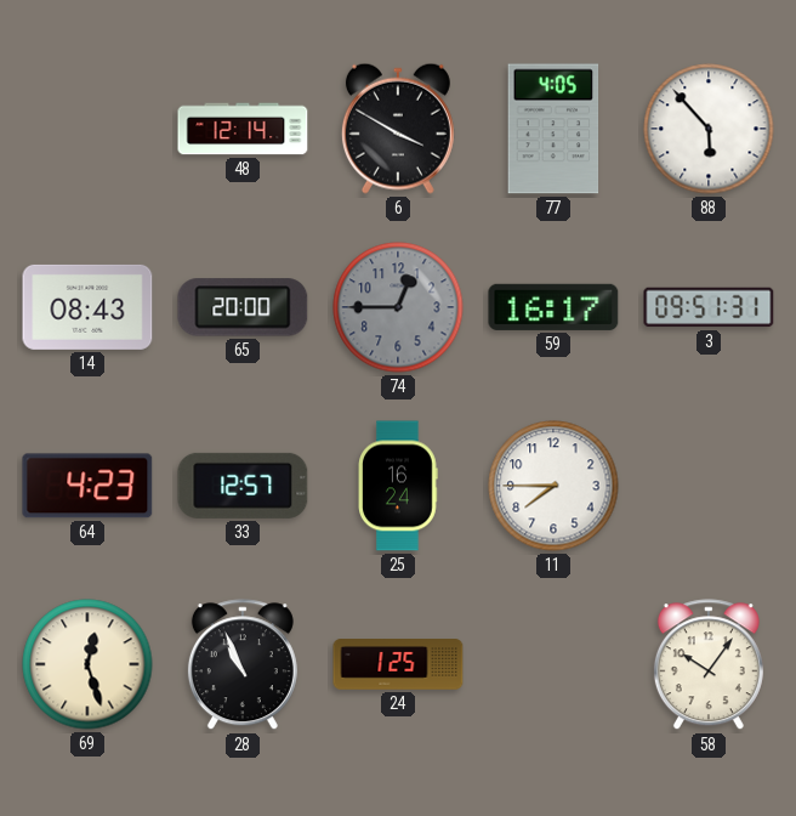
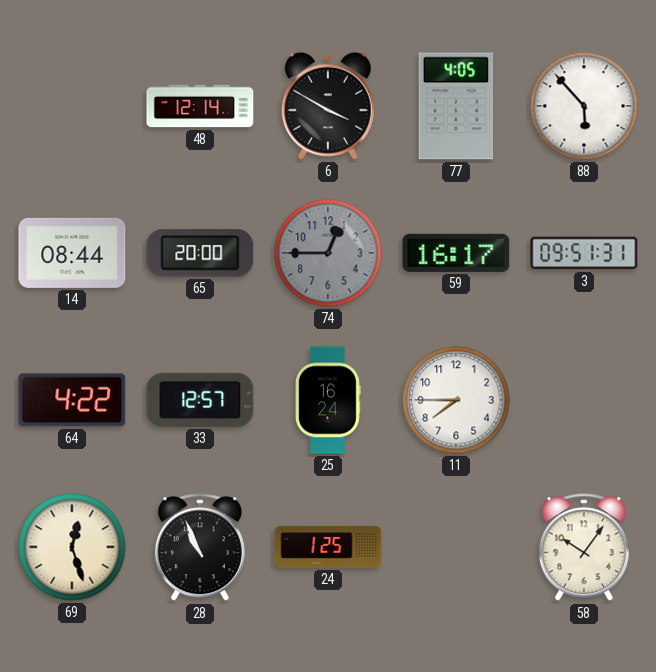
14: 08:43 -> 08:44
64: 4:23 -> 4:22
